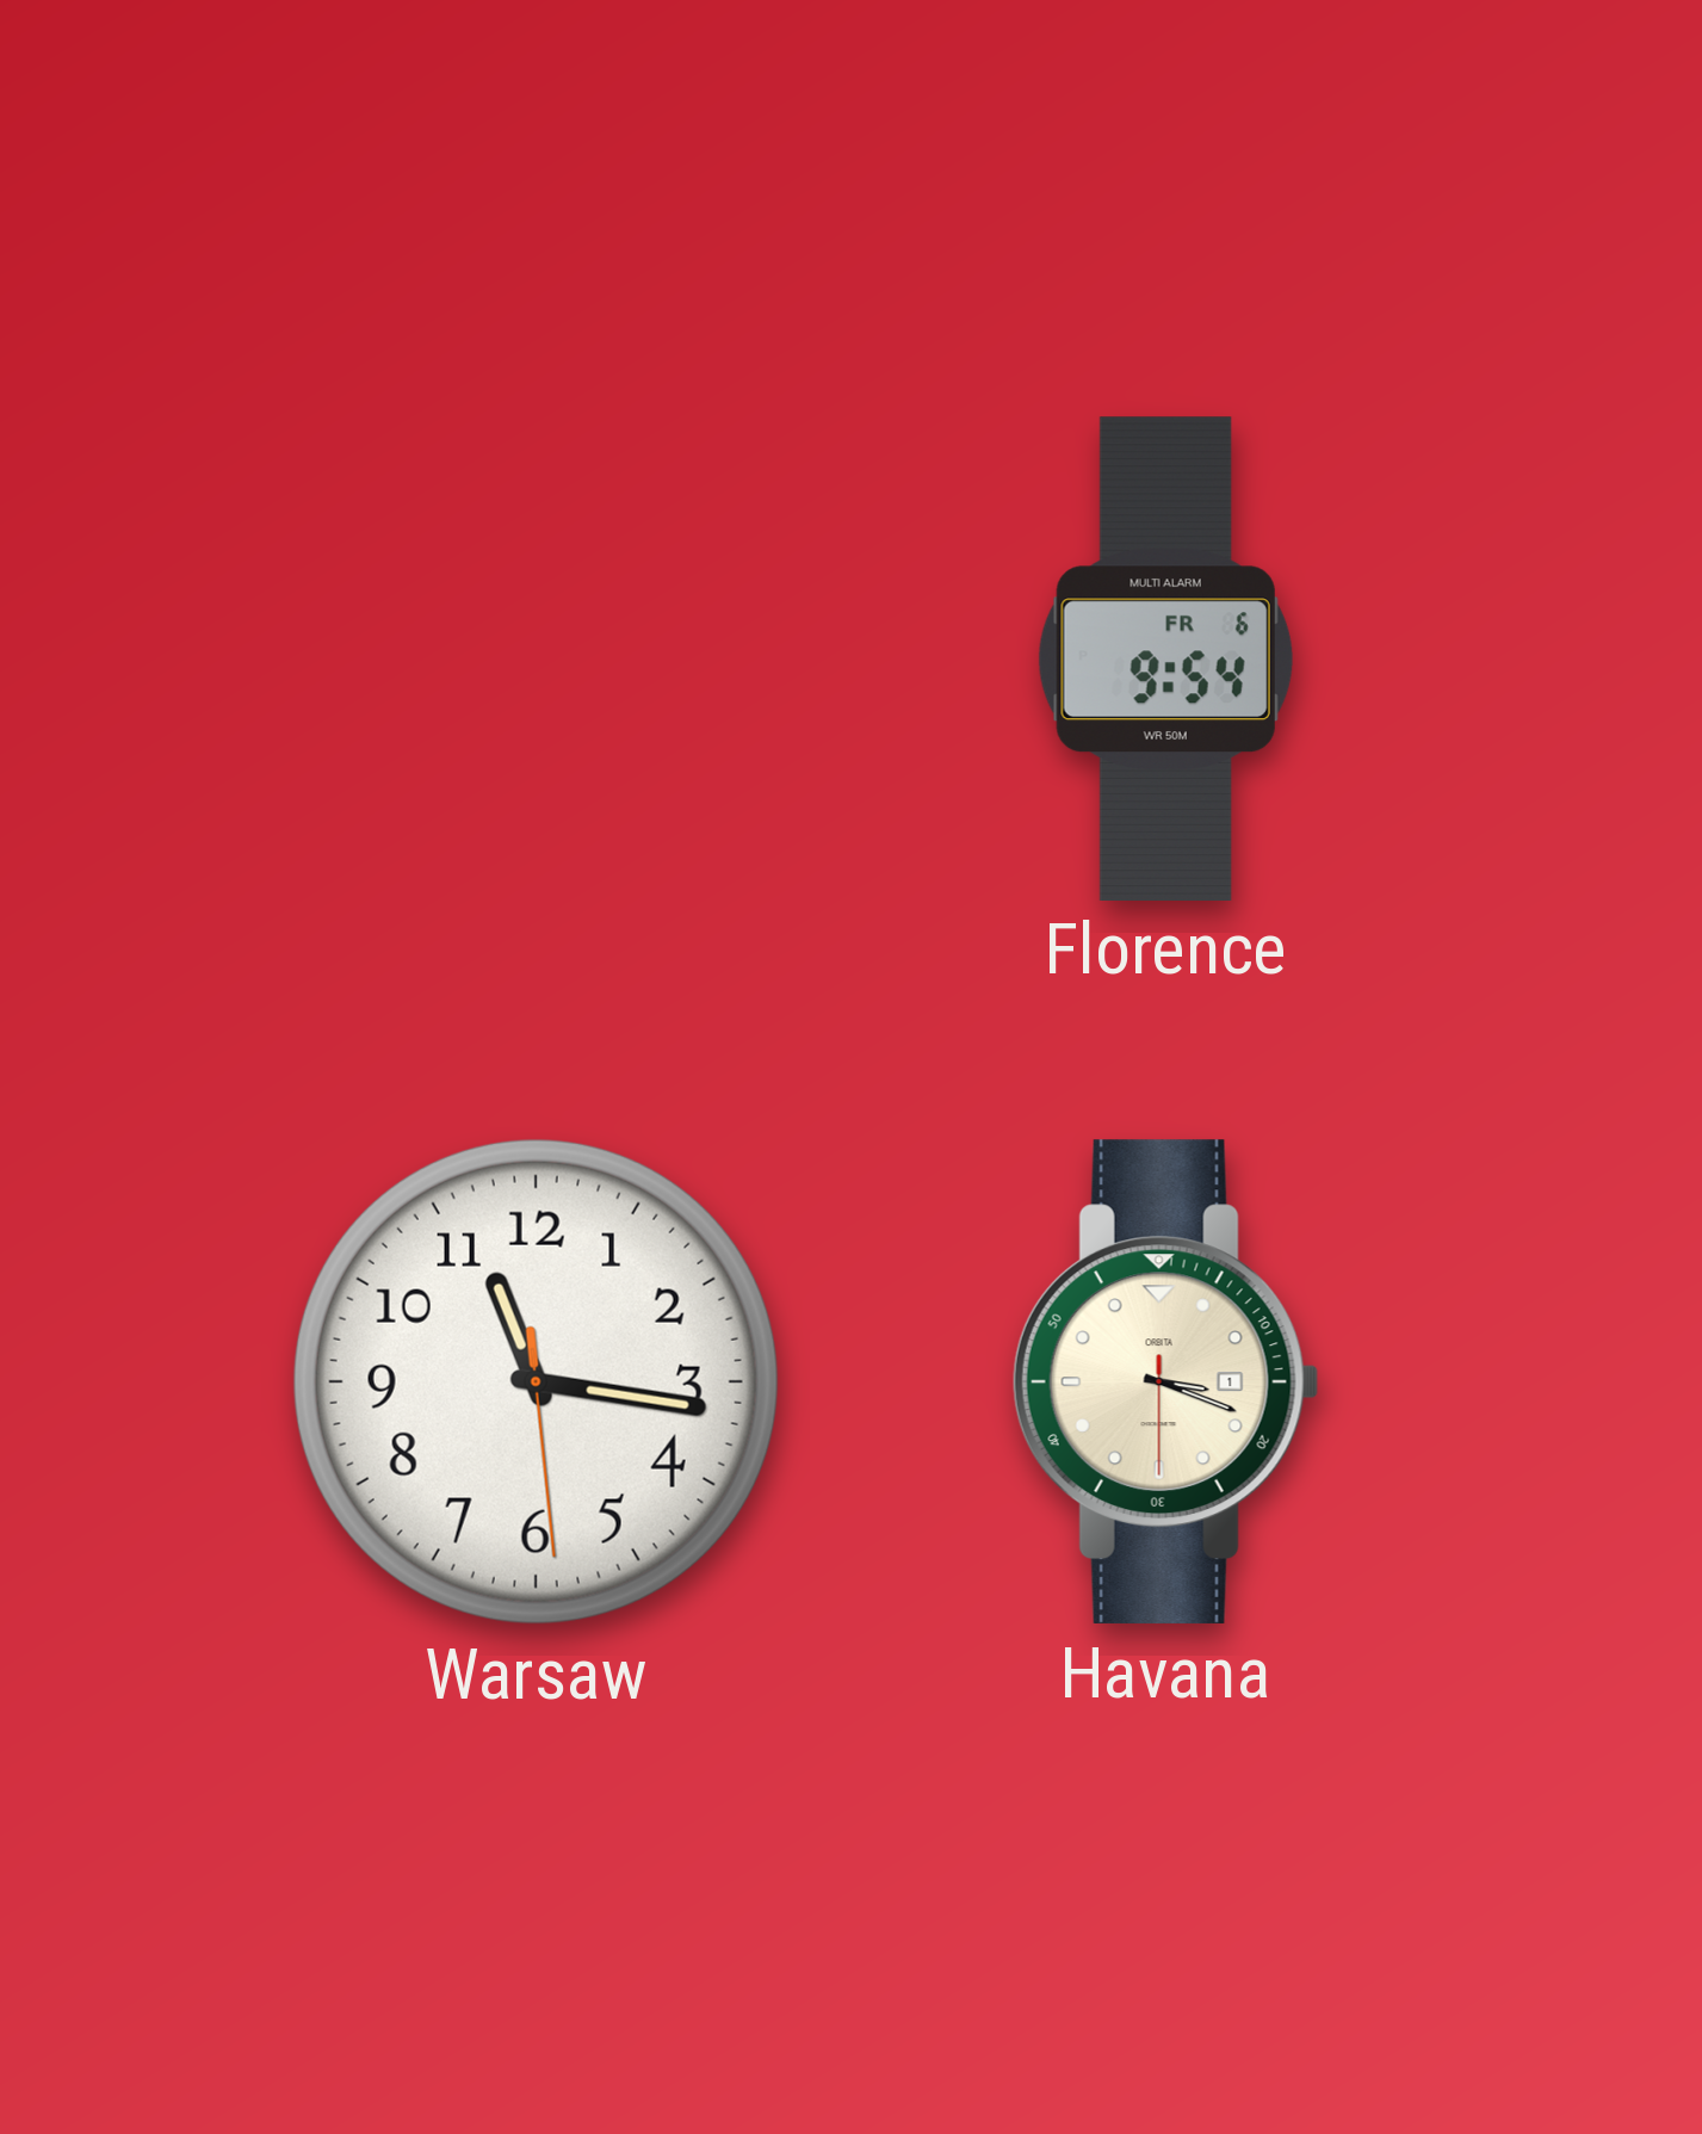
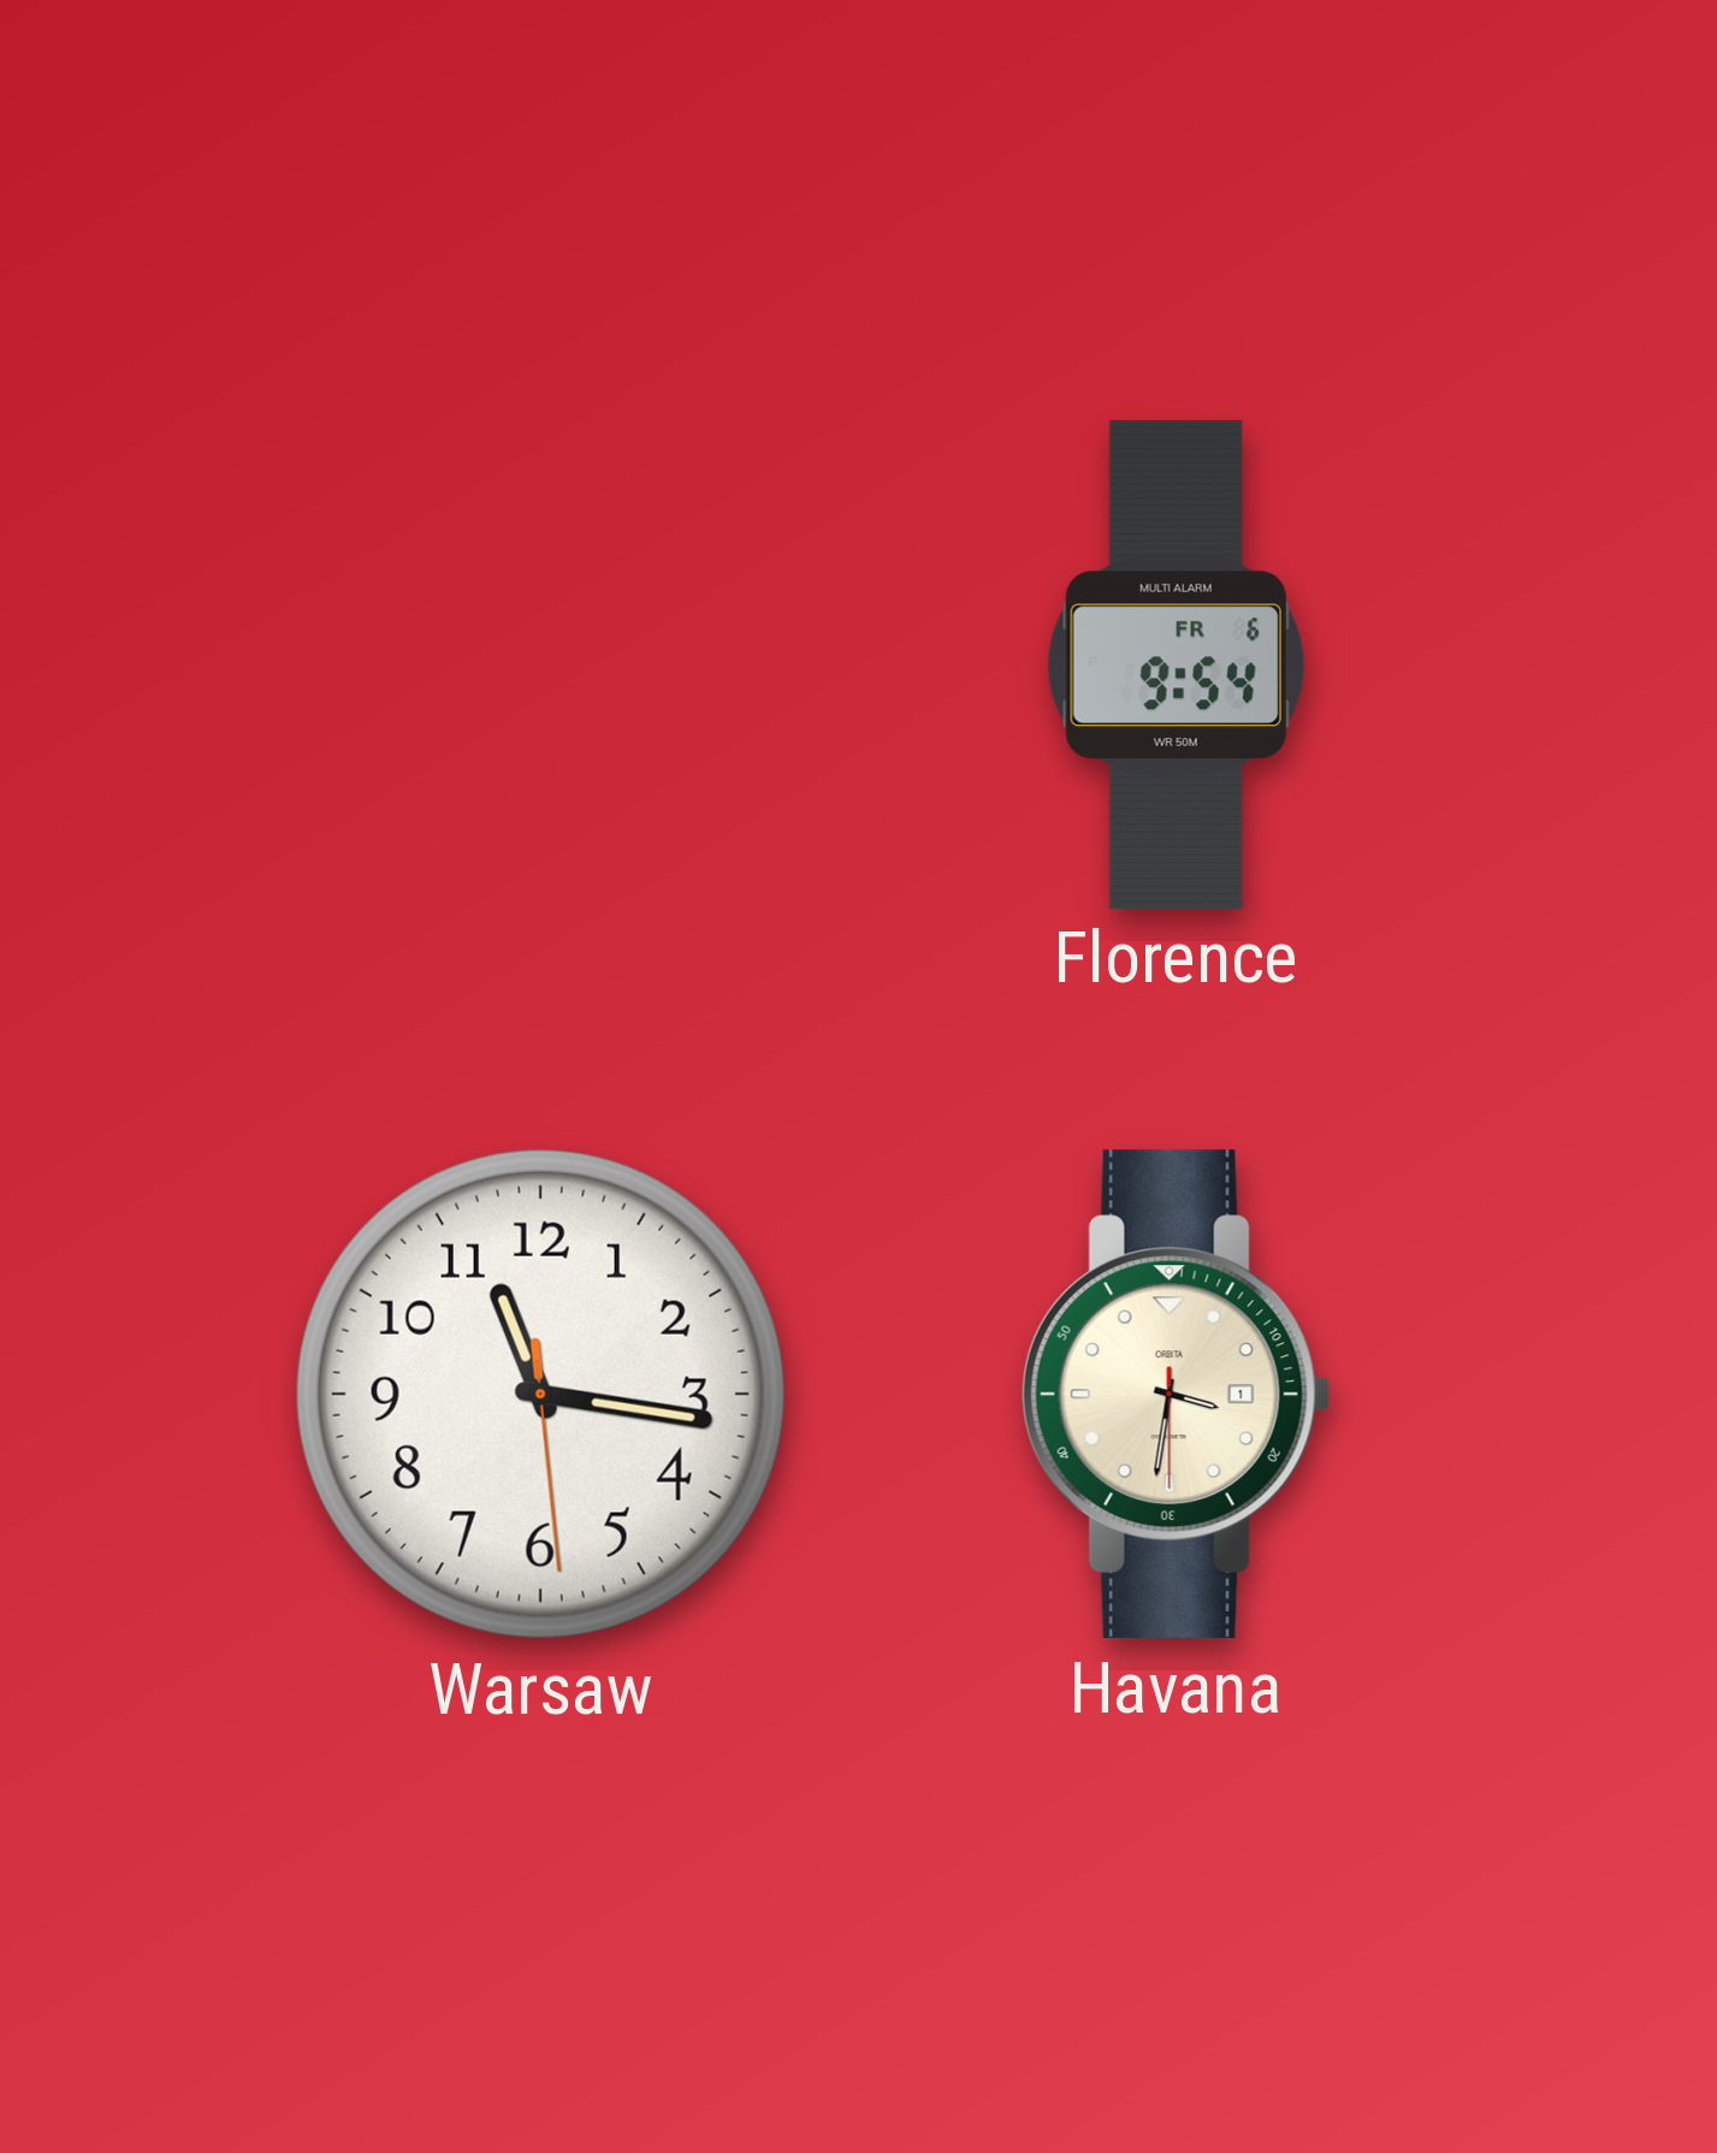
Havana: 3:18 -> 3:31
